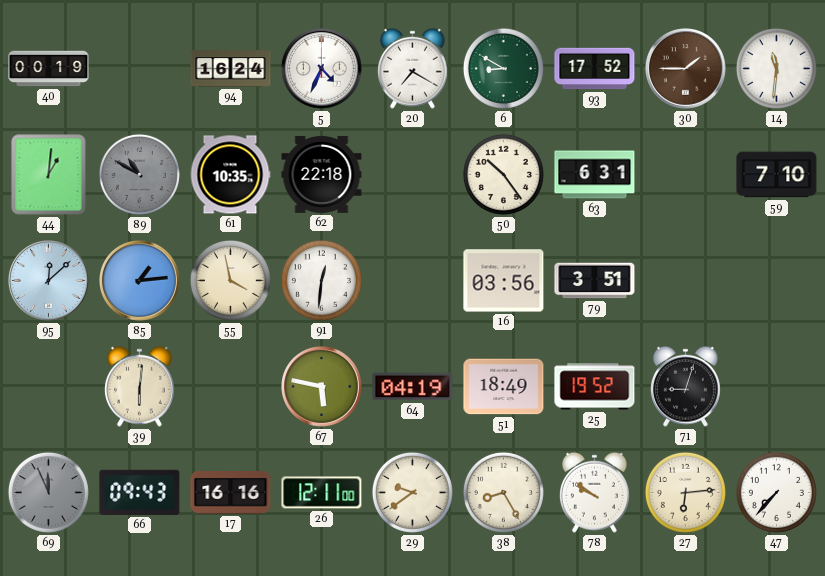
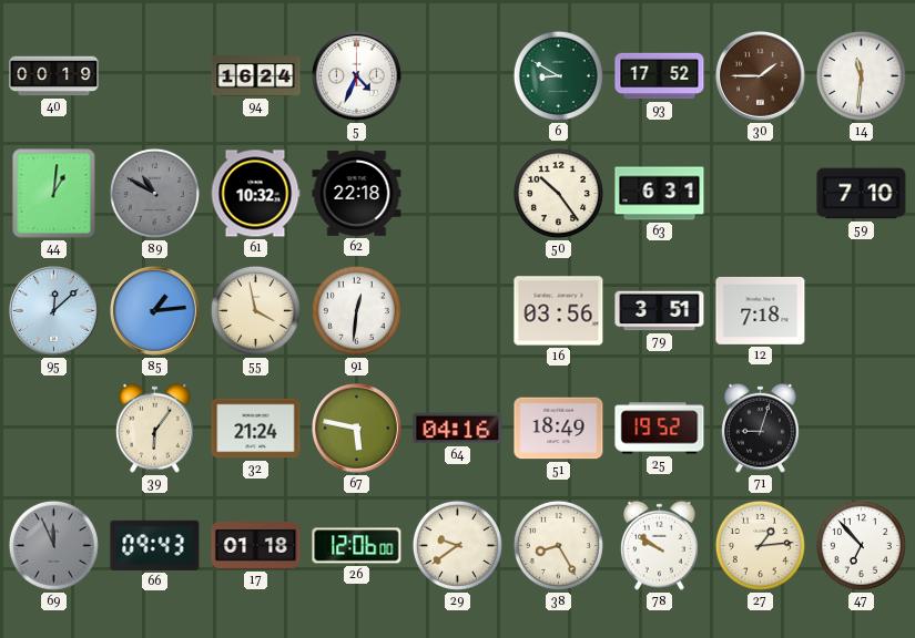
20: 7:20 -> none
61: 10:35 -> 10:32
12: none -> 7:18
39: 6:01 -> 6:06
32: none -> 21:24
64: 04:19 -> 04:16
17: 16:16 -> 01:18
26: 12:11 -> 12:06
27: 6:14 -> 1:14
47: 7:37 -> 6:53
